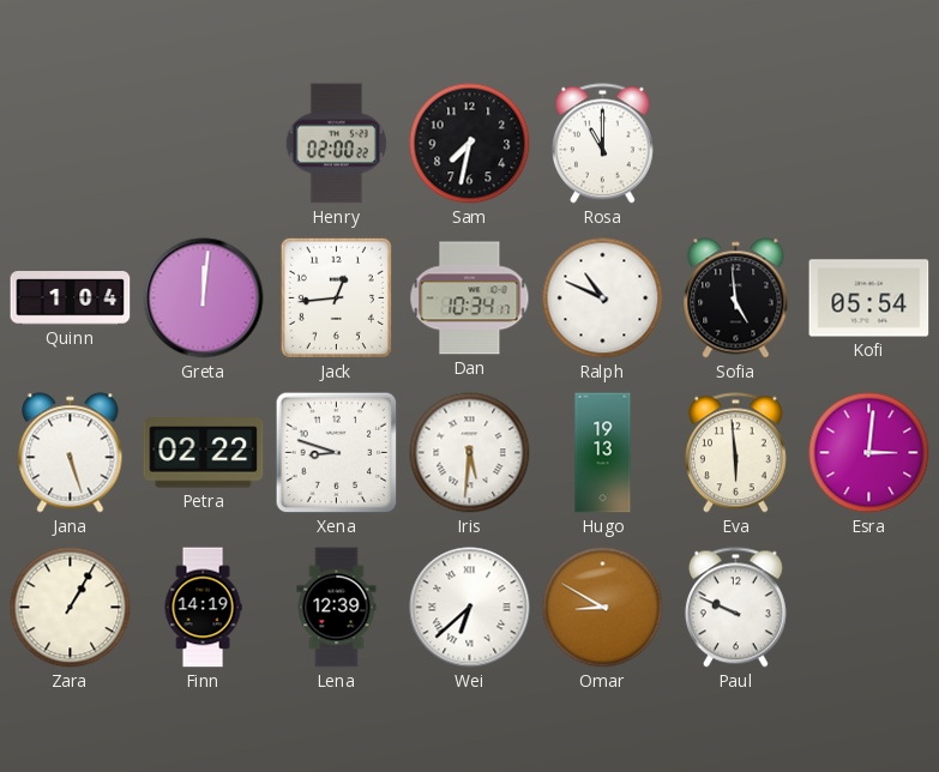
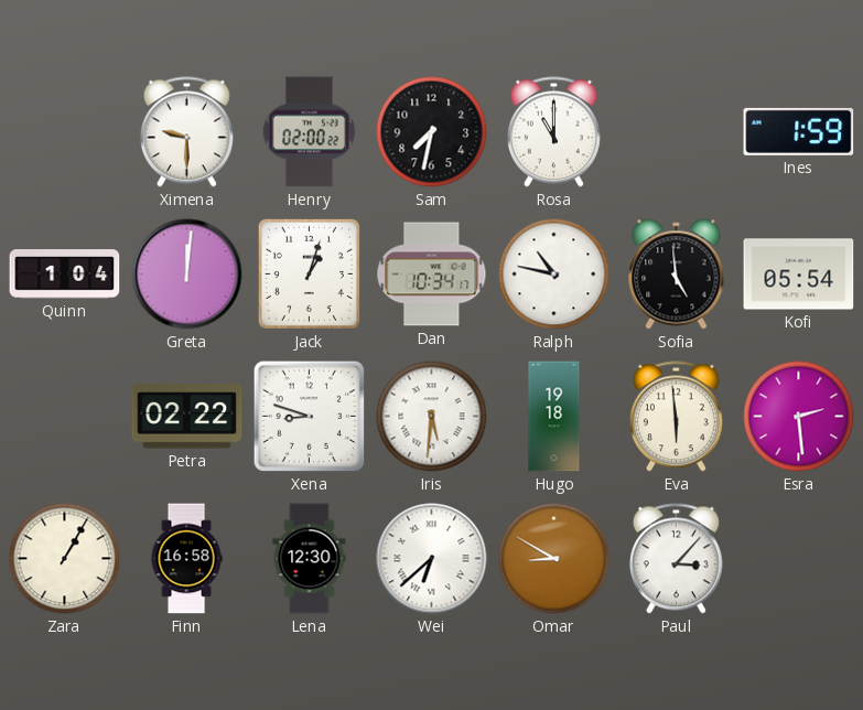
Ximena: none -> 9:30
Ines: none -> 1:59
Jack: 12:44 -> 1:03
Ralph: 10:49 -> 10:47
Jana: 5:27 -> none
Hugo: 19:13 -> 19:18
Esra: 3:01 -> 2:29
Finn: 14:19 -> 16:58
Lena: 12:39 -> 12:30
Paul: 9:49 -> 3:07
